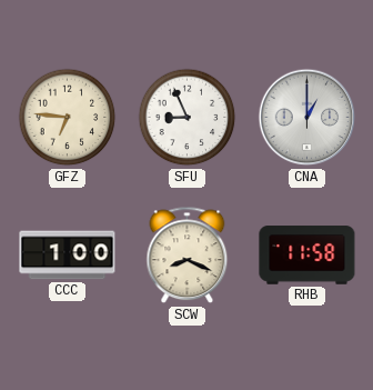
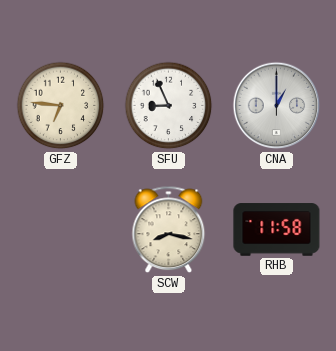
CCC: 1:00 -> none
SCW: 8:19 -> 8:17
